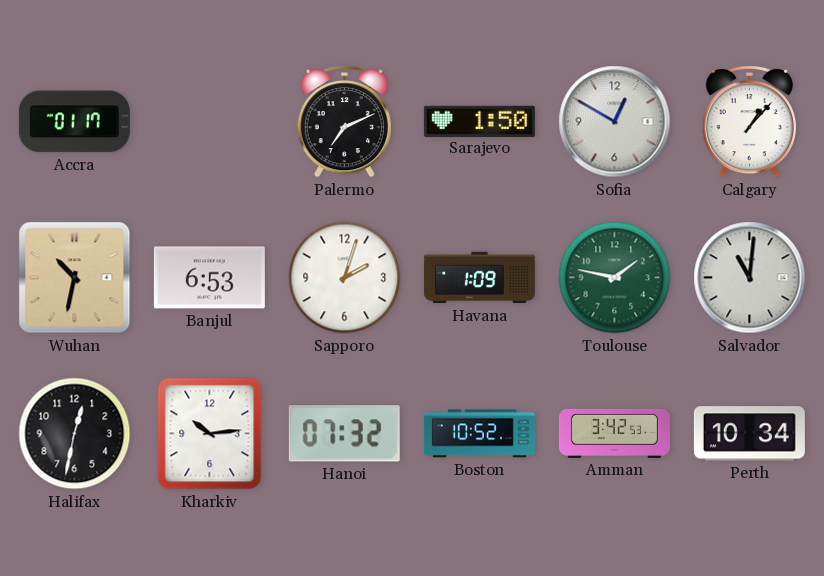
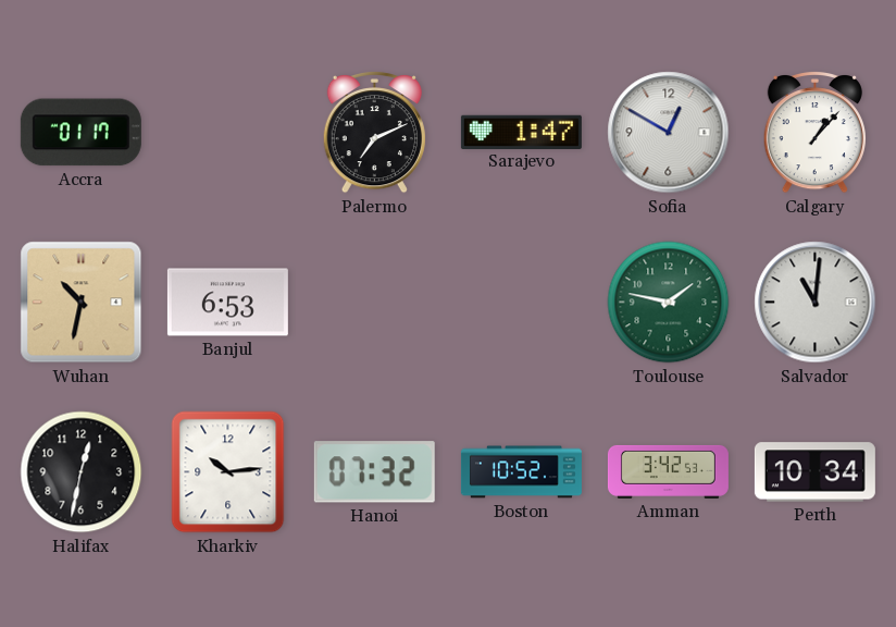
Sarajevo: 1:50 -> 1:47
Sapporo: 2:03 -> none
Havana: 1:09 -> none
